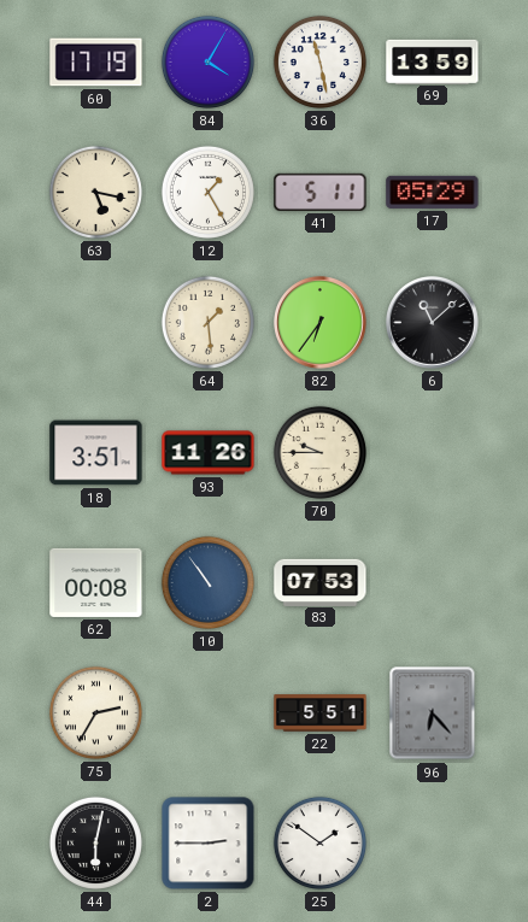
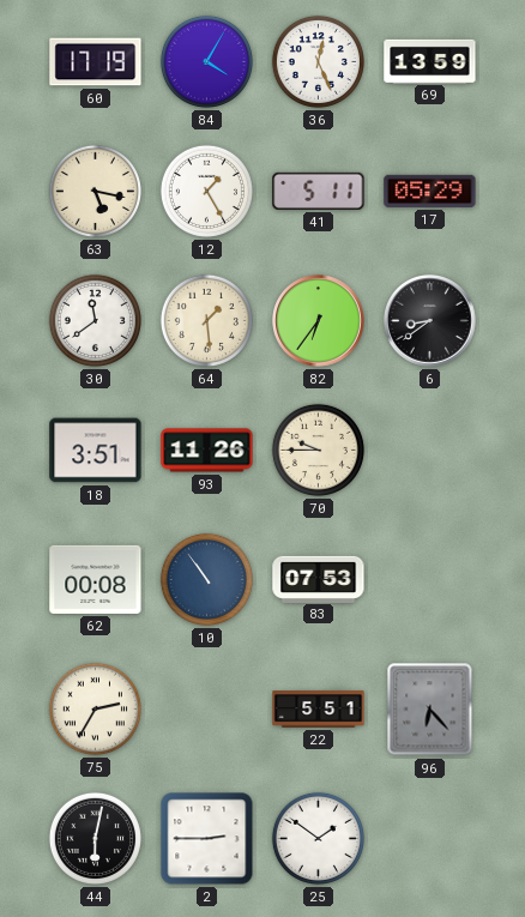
36: 11:28 -> 12:26
30: none -> 11:39
6: 11:08 -> 8:39
